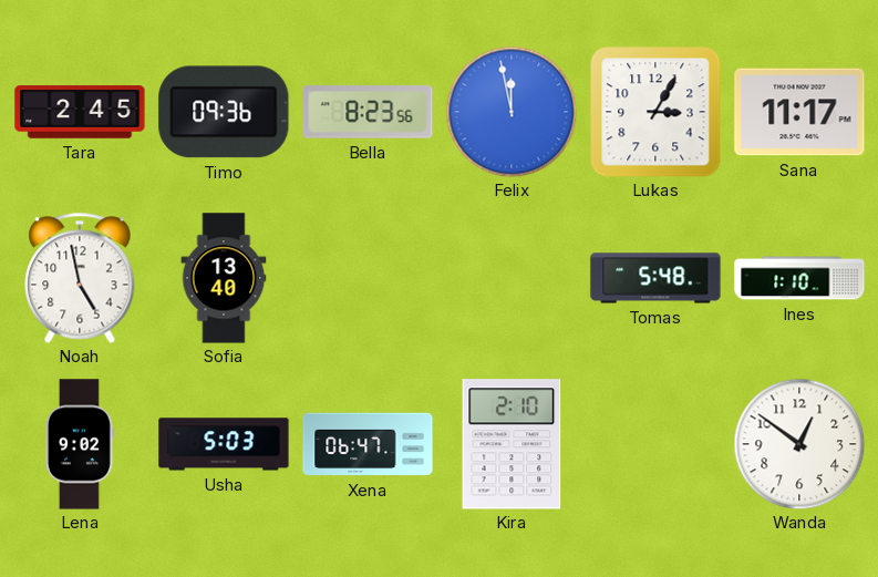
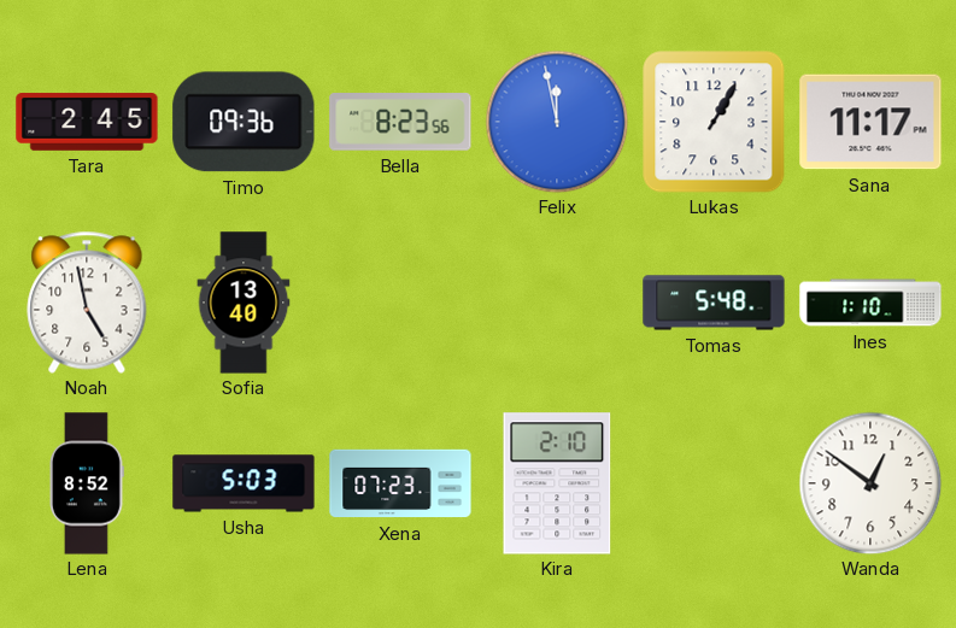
Lukas: 3:05 -> 1:05
Lena: 9:02 -> 8:52
Xena: 06:47 -> 07:23
